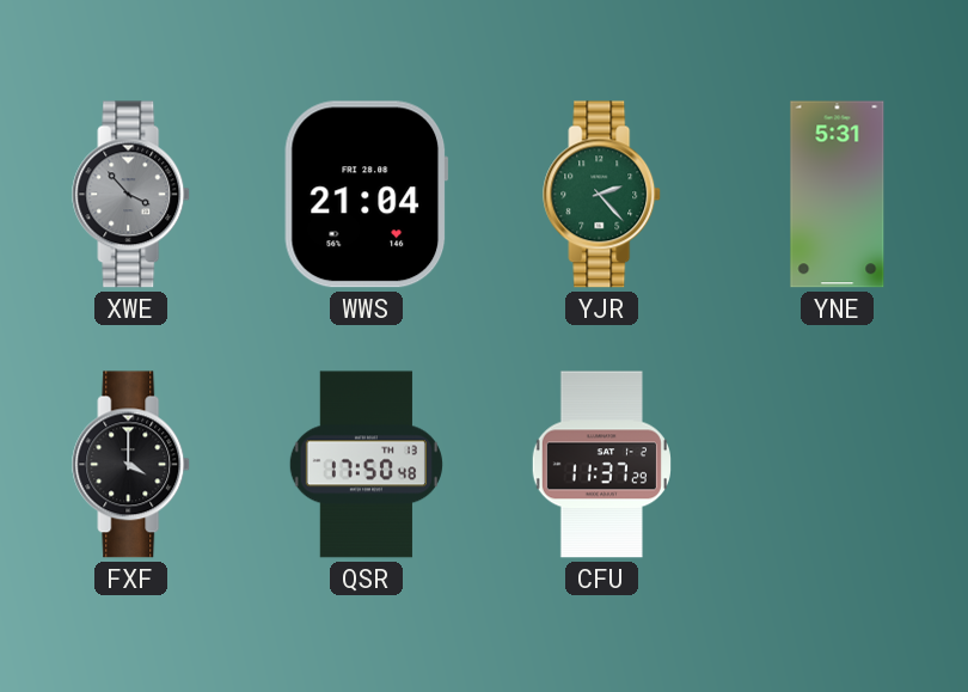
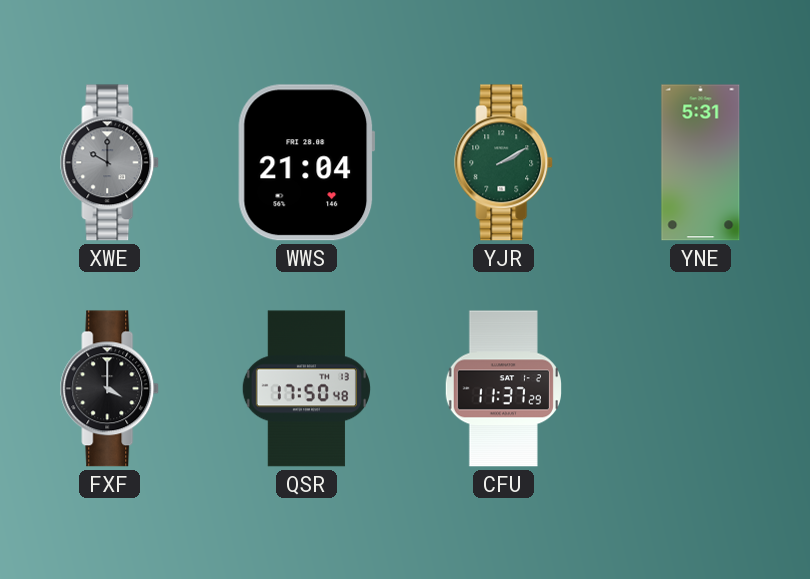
XWE: 3:53 -> 10:00
YJR: 2:23 -> 2:10
